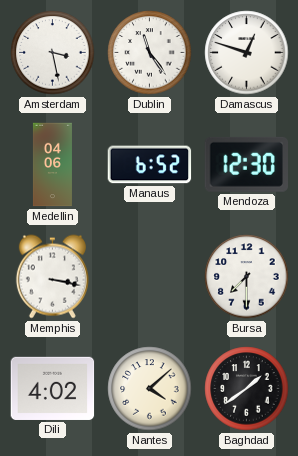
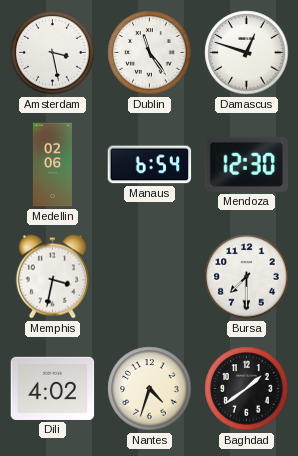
Medellin: 04:06 -> 02:06
Manaus: 6:52 -> 6:54
Memphis: 3:17 -> 3:32
Nantes: 4:08 -> 4:33
